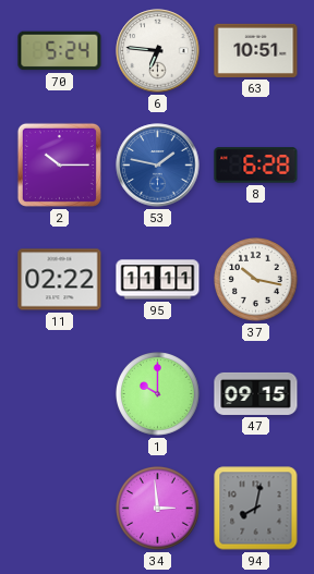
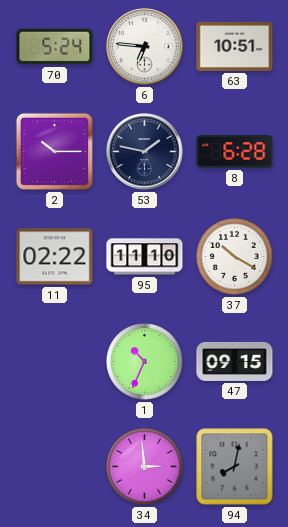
53 dial: blue -> navy
95: 11:11 -> 11:10
37: 10:17 -> 10:20
1: 10:00 -> 10:34
